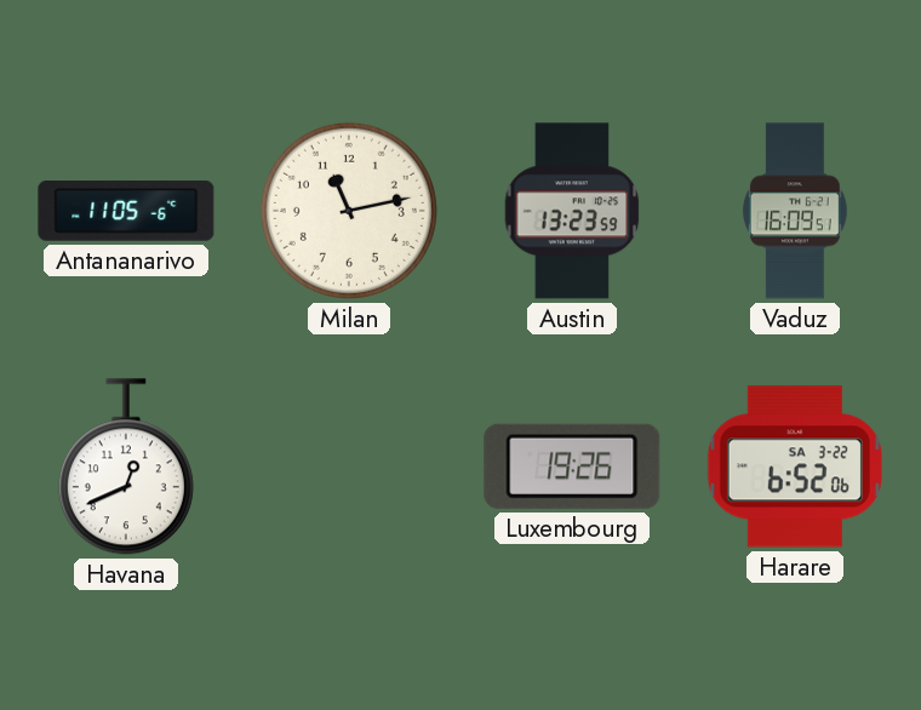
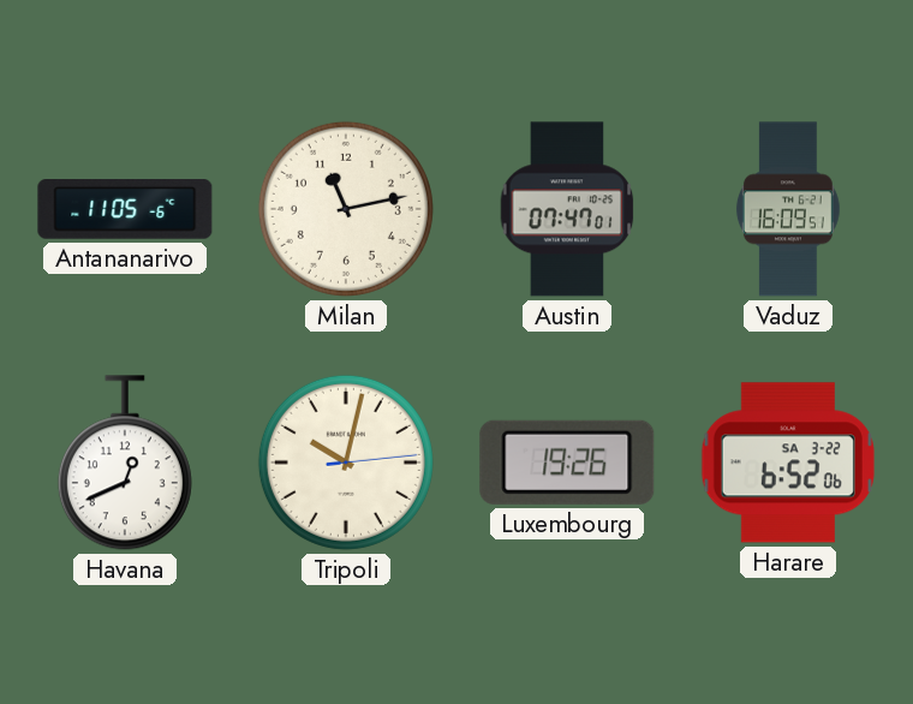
Austin: 13:23 -> 07:47
Tripoli: none -> 10:02
